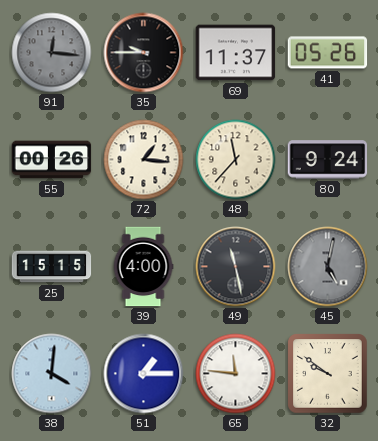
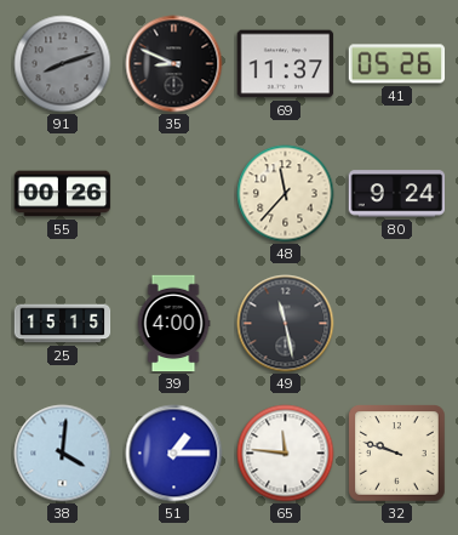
91: 12:16 -> 8:12
35: 9:45 -> 8:49
72: 1:16 -> none
45: 5:02 -> none
32: 9:51 -> 9:48
